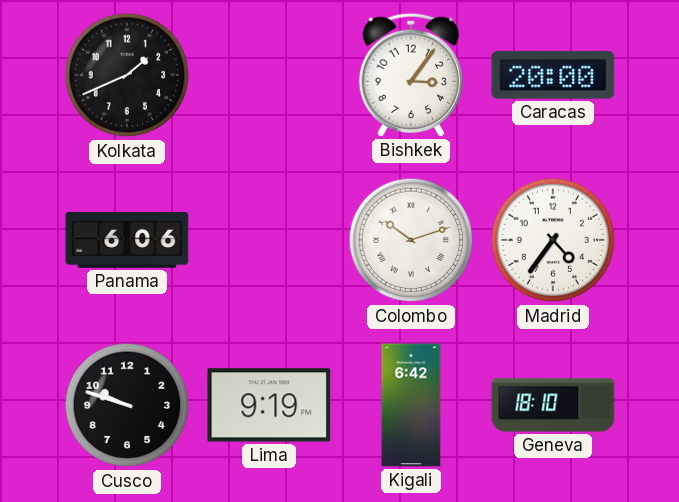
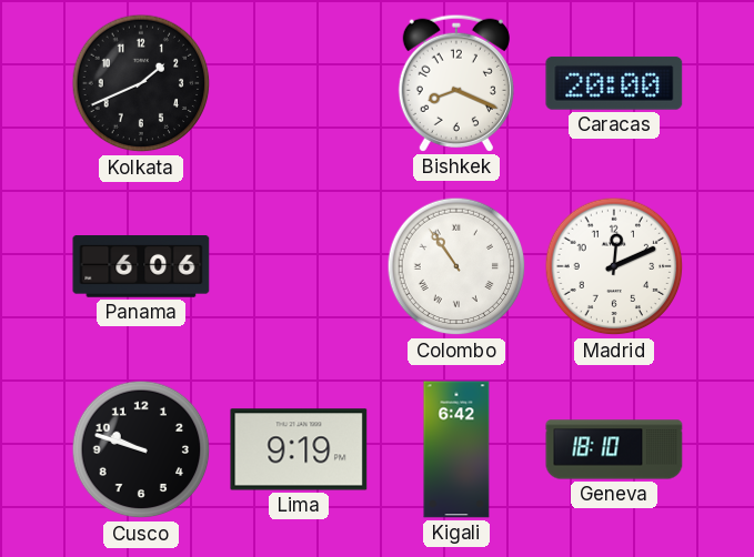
Bishkek: 3:06 -> 8:19
Colombo: 10:12 -> 10:54
Madrid: 4:36 -> 12:11
